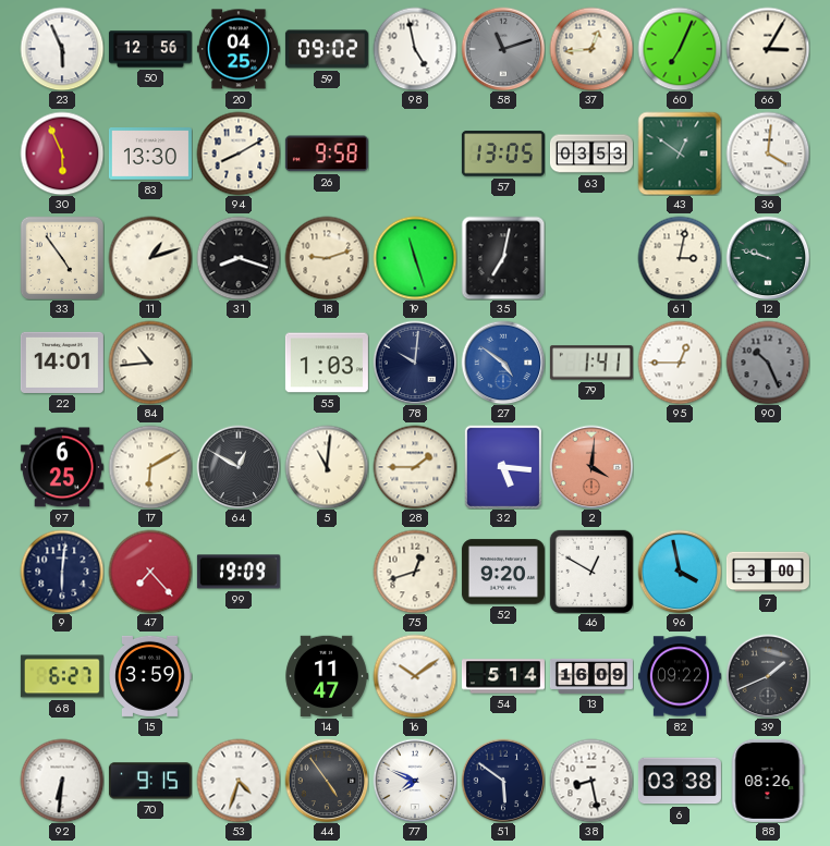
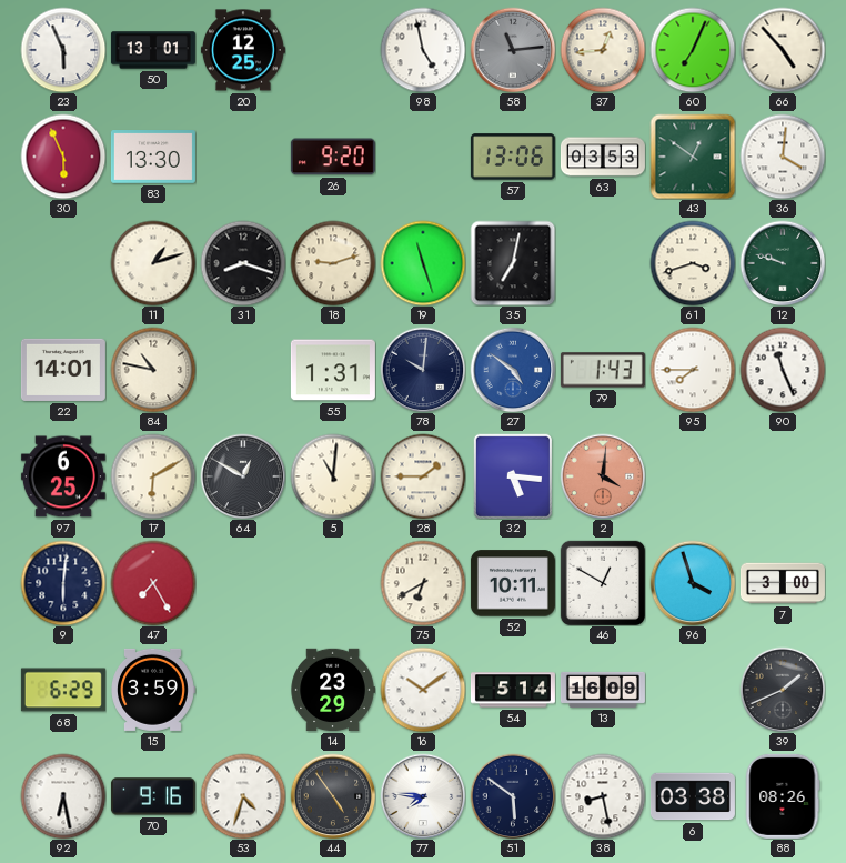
50: 12:56 -> 13:01
20: 04:25 -> 12:25
59: 09:02 -> none
58: 11:12 -> 11:14
66: 3:05 -> 4:53
94: 8:10 -> none
26: 9:58 -> 9:20
57: 13:05 -> 13:06
33: 4:54 -> none
61: 3:02 -> 3:42
84: 10:44 -> 10:47
55: 1:03 -> 1:31
79: 1:41 -> 1:43
95: 12:45 -> 7:45
90: 10:26 -> 11:26
90 dial: grey -> white
47: 7:23 -> 7:25
99: 19:09 -> none
75: 12:42 -> 6:40
52: 9:20 -> 10:11
96: 3:58 -> 3:57
68: 6:27 -> 6:29
14: 11:47 -> 23:29
82: 09:22 -> none
92: 6:31 -> 6:28
70: 9:15 -> 9:16
77: 7:49 -> 7:46
